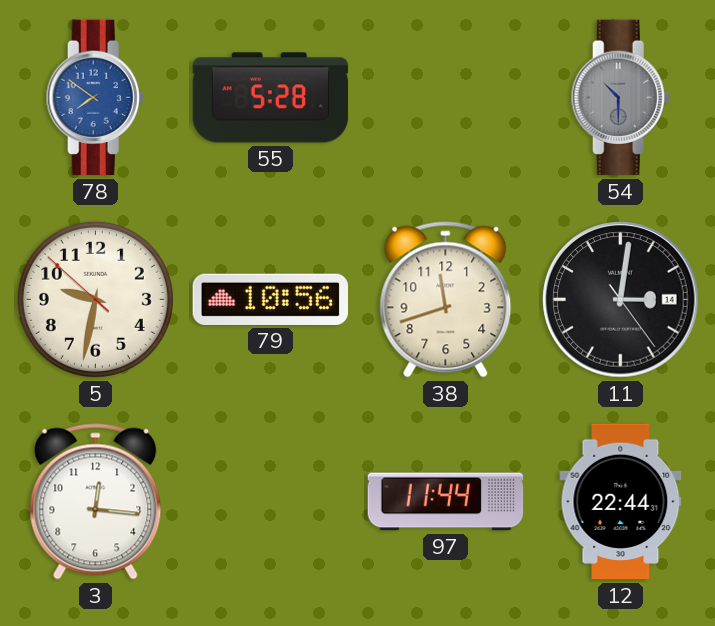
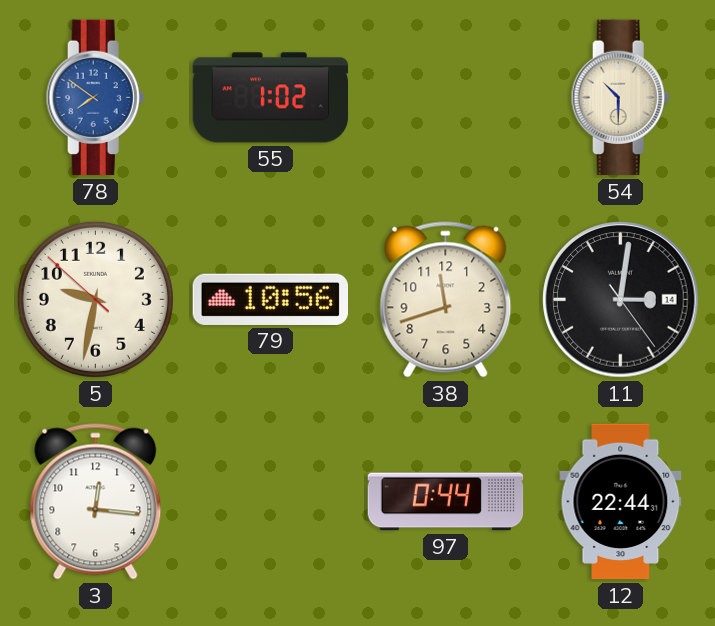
55: 5:28 -> 1:02
54 dial: grey -> cream
97: 11:44 -> 0:44
